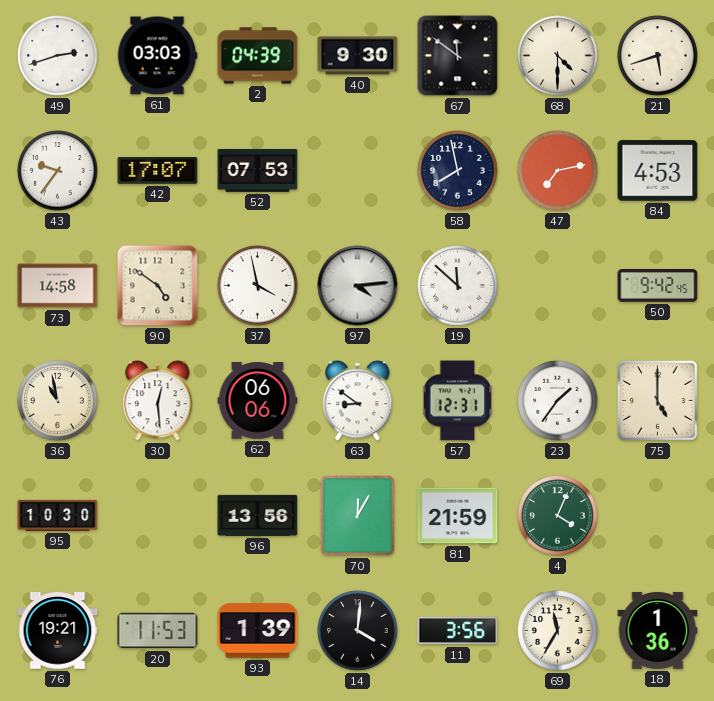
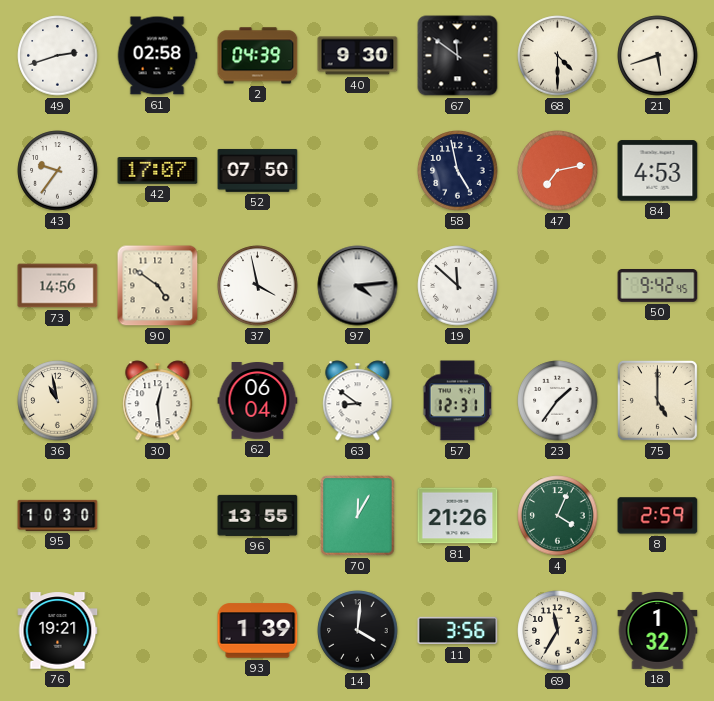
61: 03:03 -> 02:58
52: 07:53 -> 07:50
58: 7:58 -> 4:58
73: 14:58 -> 14:56
62: 06:06 -> 06:04
96: 13:56 -> 13:55
81: 21:59 -> 21:26
8: none -> 2:59
20: 11:53 -> none
18: 1:36 -> 1:32
